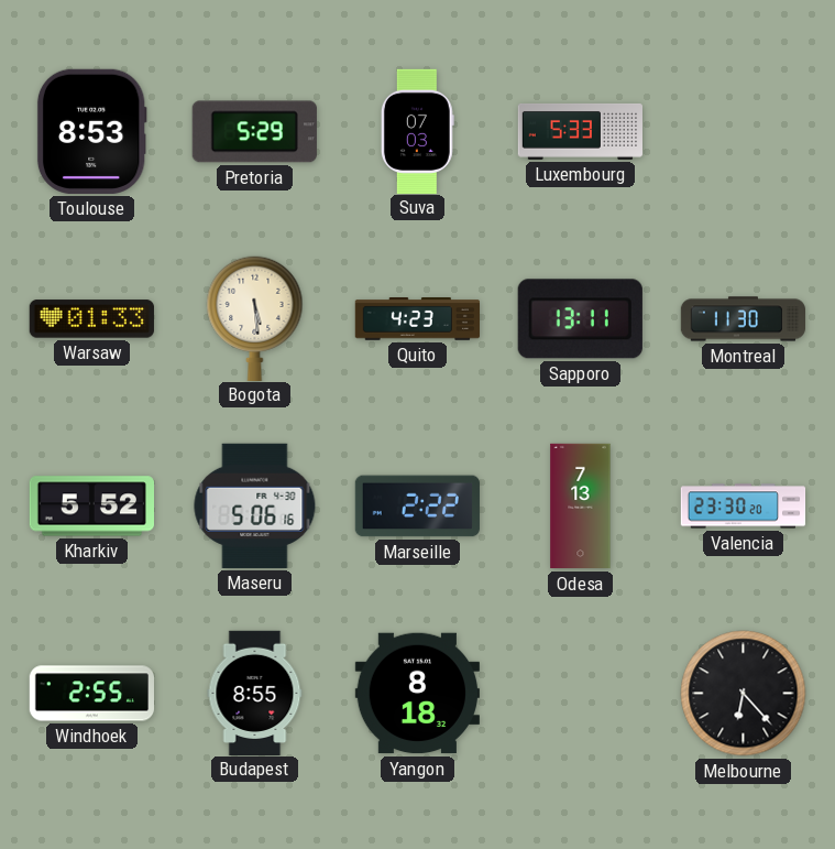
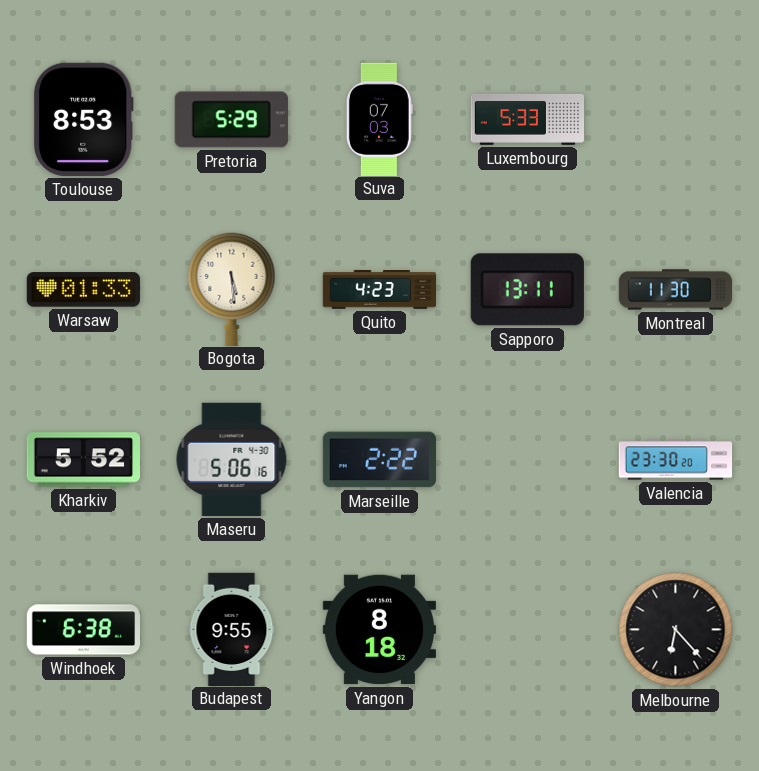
Odesa: 7:13 -> none
Windhoek: 2:55 -> 6:38
Budapest: 8:55 -> 9:55
